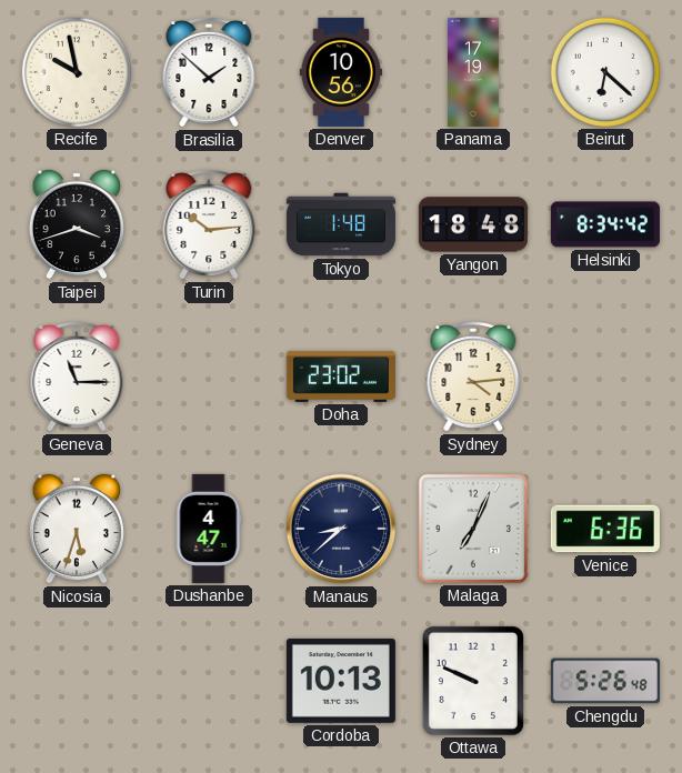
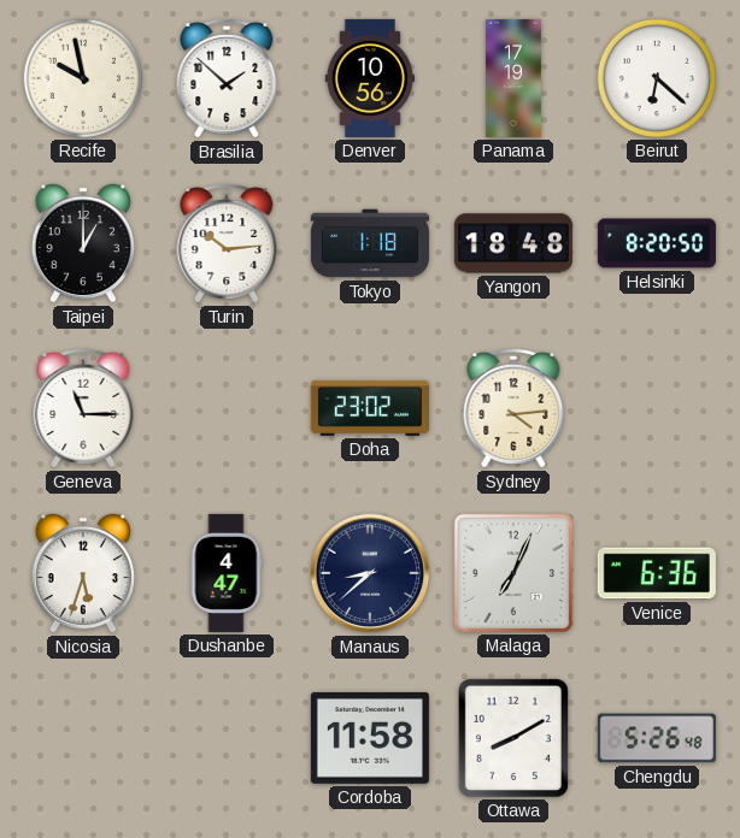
Taipei: 3:42 -> 1:00
Tokyo: 1:48 -> 1:18
Helsinki: 8:34 -> 8:20
Cordoba: 10:13 -> 11:58
Ottawa: 9:49 -> 8:10
